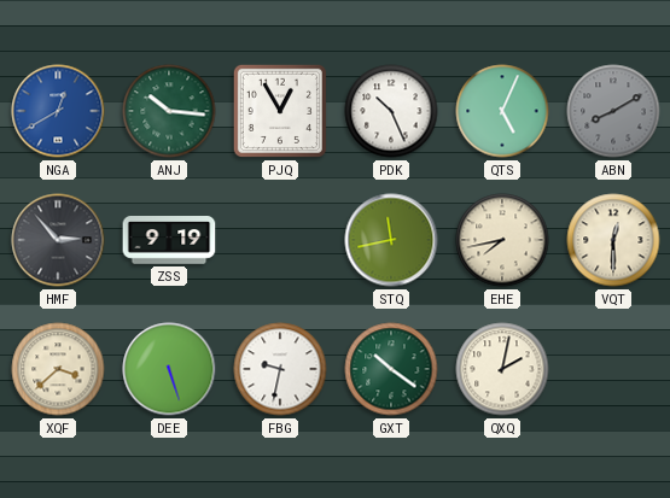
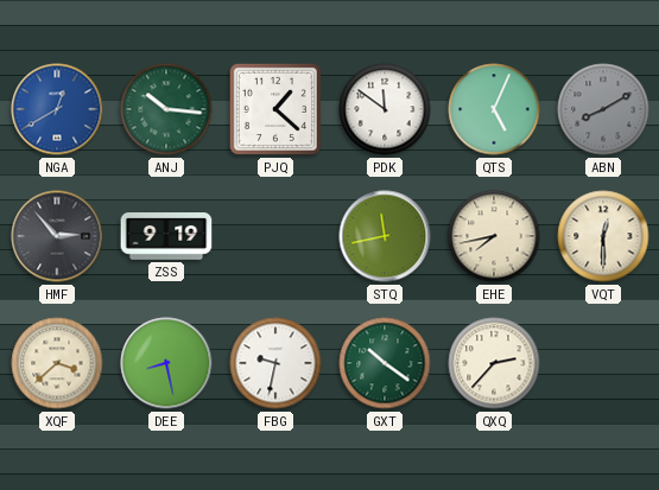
PJQ: 12:55 -> 1:22
PDK: 10:26 -> 11:51
DEE: 5:27 -> 8:28
QXQ: 2:02 -> 2:37
